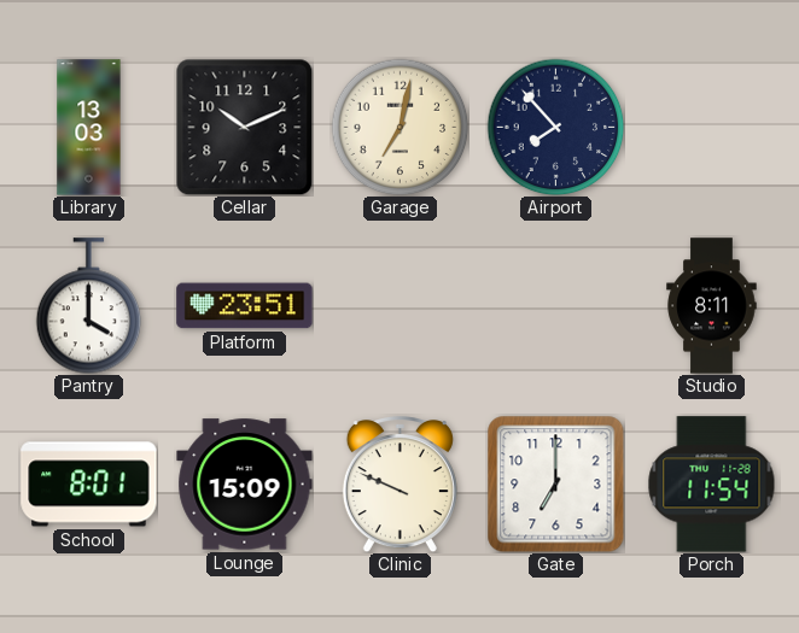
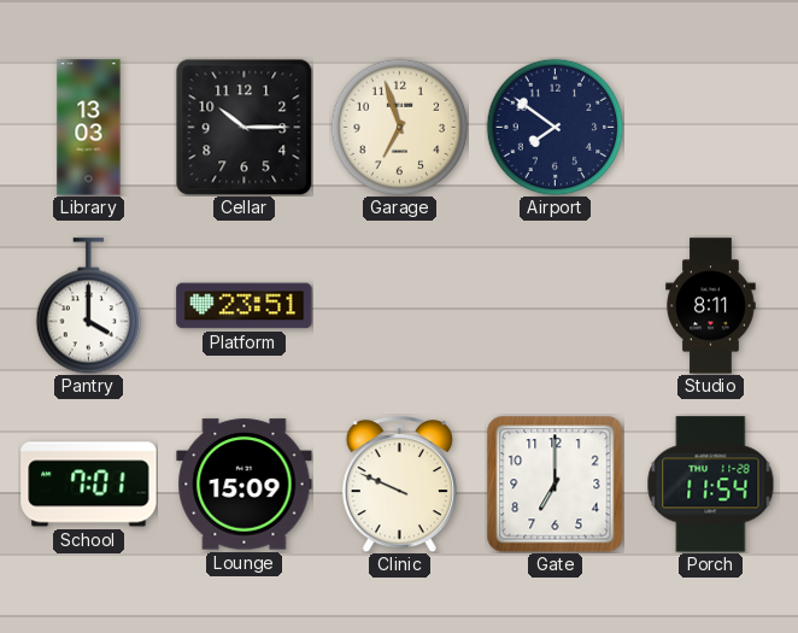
Cellar: 10:11 -> 10:15
Garage: 7:02 -> 6:57
Airport: 7:53 -> 7:51
School: 8:01 -> 7:01
